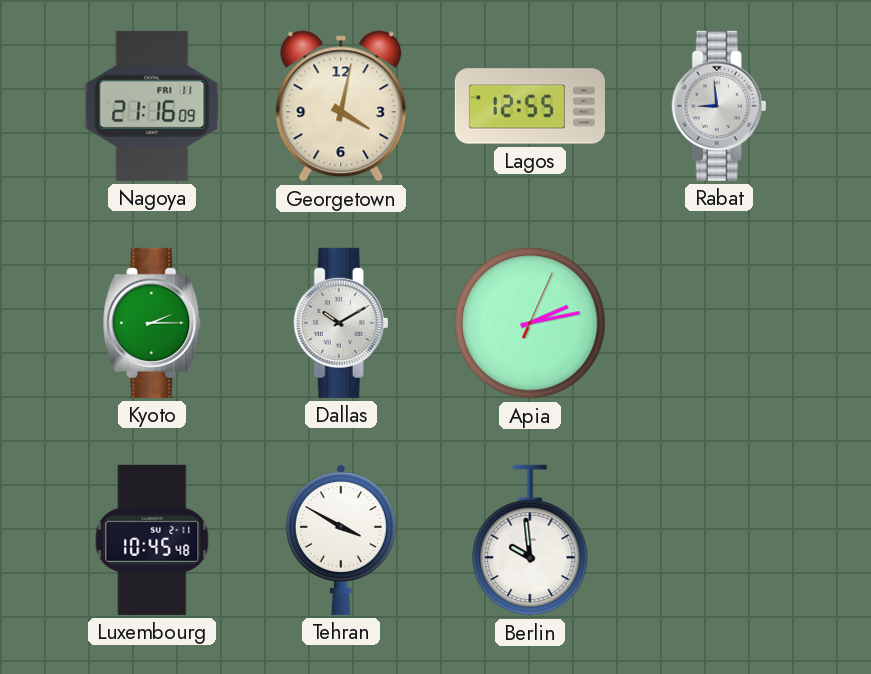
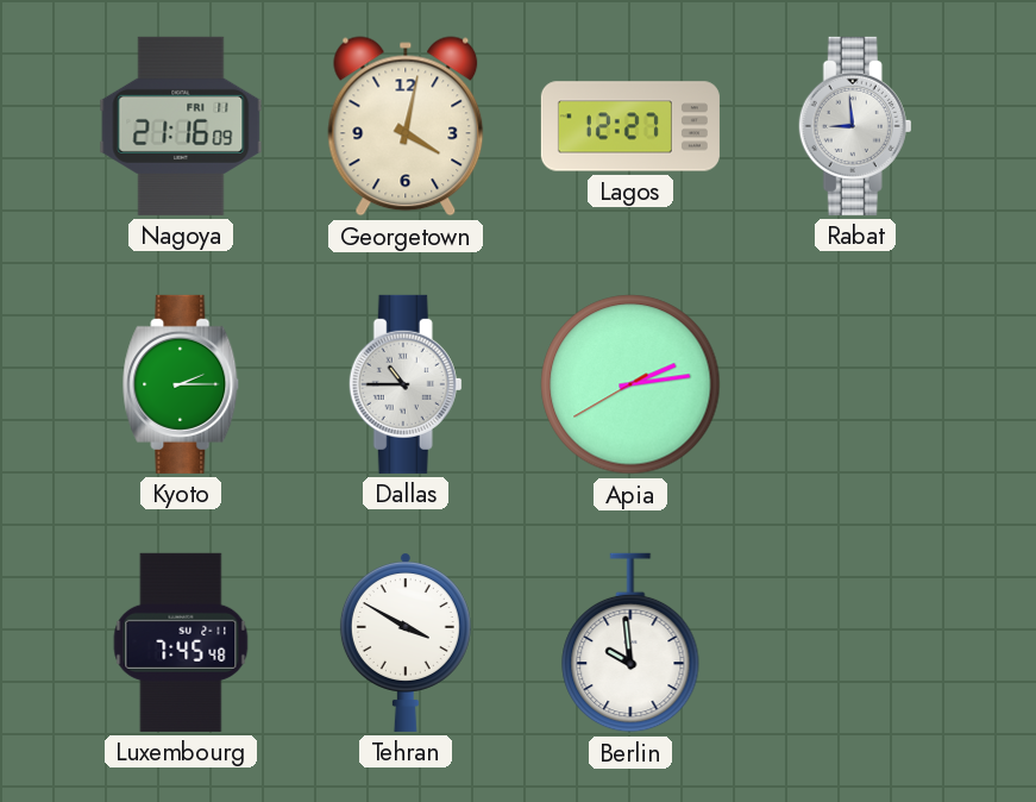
Lagos: 12:55 -> 12:27
Dallas: 10:10 -> 10:45
Apia: 2:13:04 -> 2:13:40
Luxembourg: 10:45 -> 7:45
